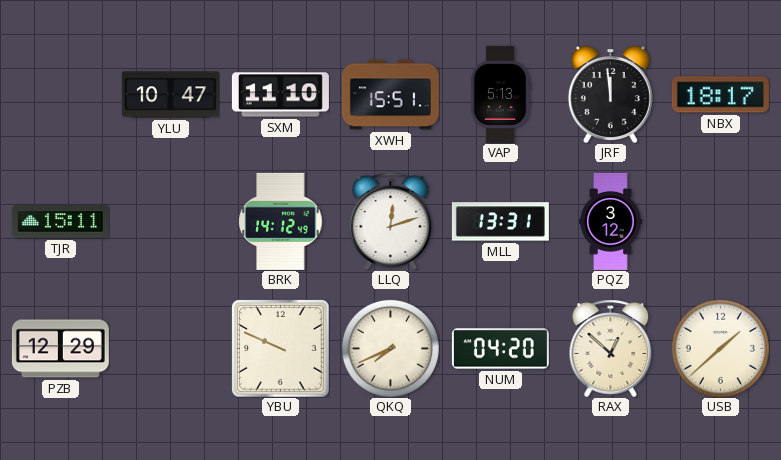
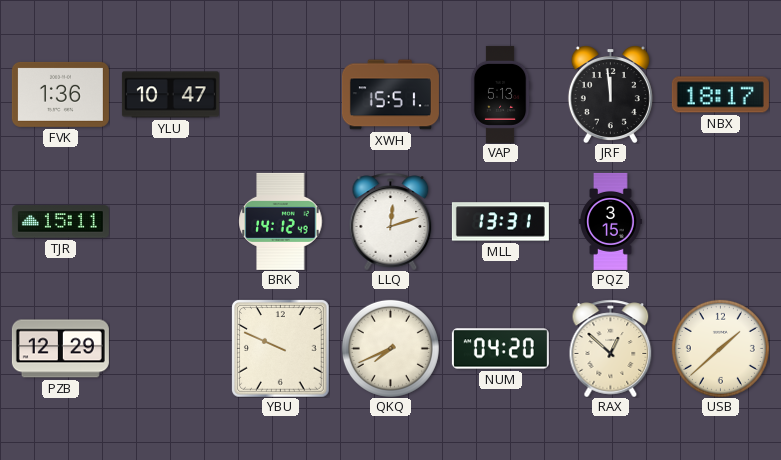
FVK: none -> 1:36
SXM: 11:10 -> none
PQZ: 3:12 -> 3:15
